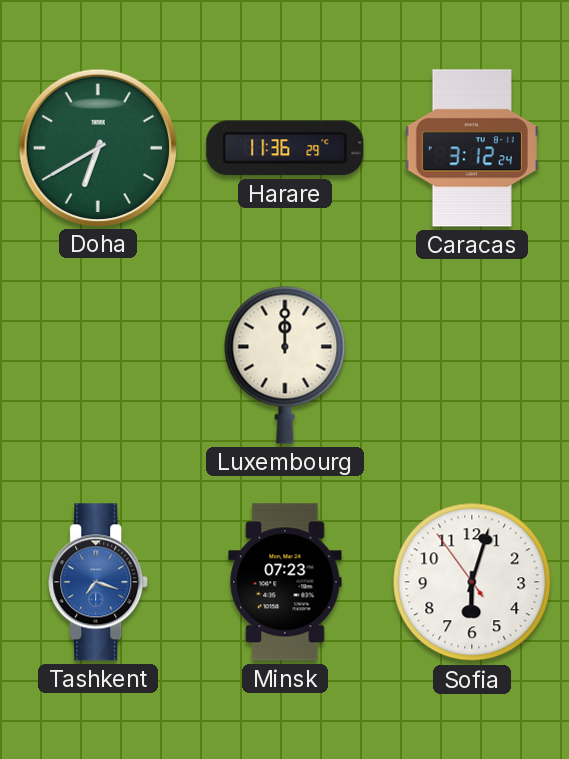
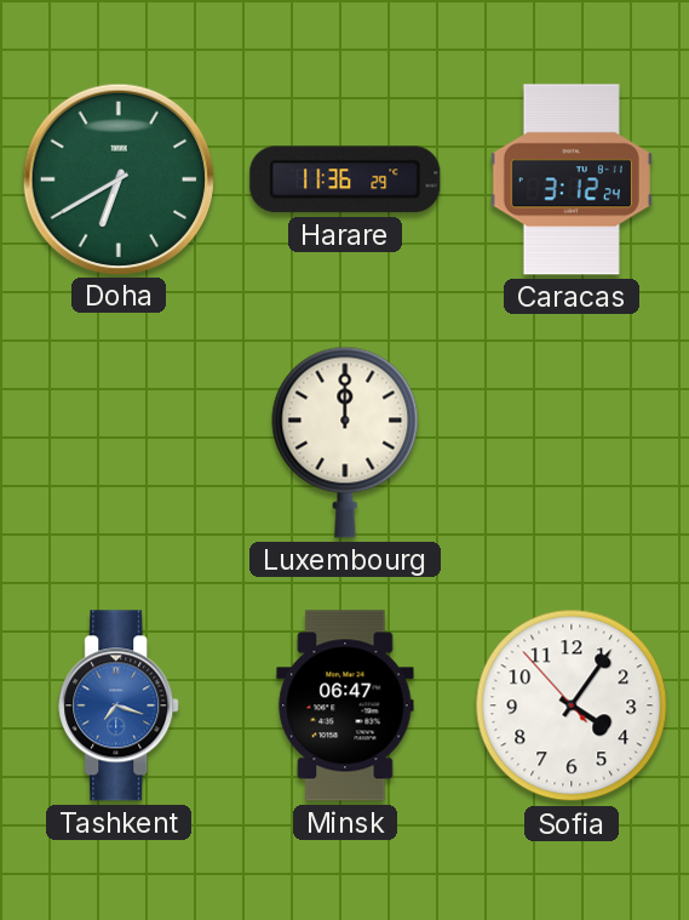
Minsk: 07:23 -> 06:47
Sofia: 6:02 -> 4:05
